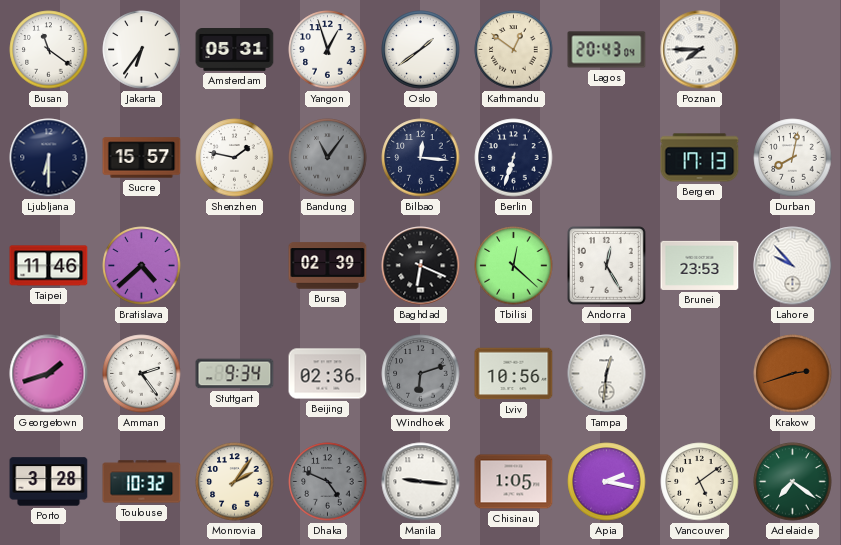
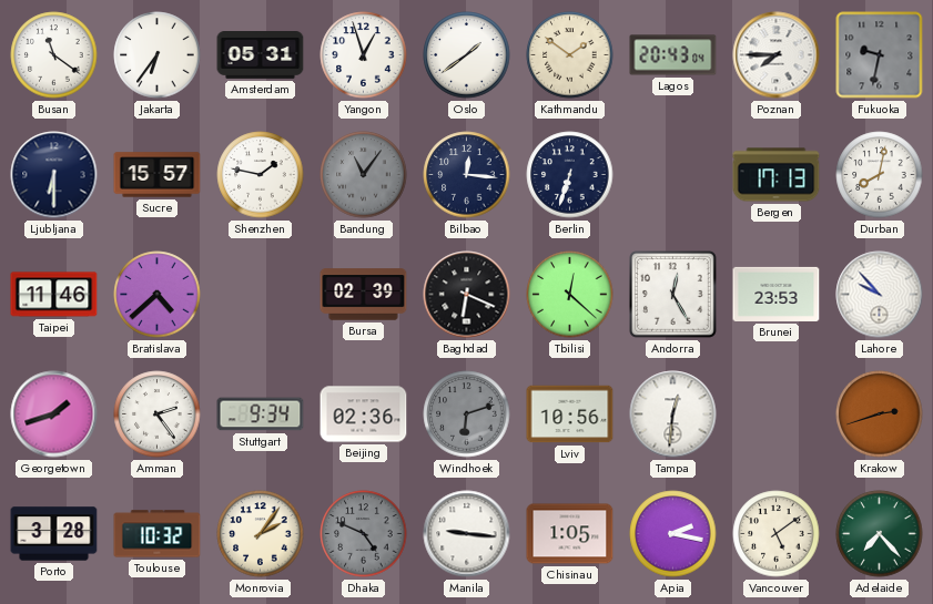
Kathmandu: 12:51 -> 1:51
Fukuoka: none -> 9:32
Adelaide: 7:21 -> 7:23
